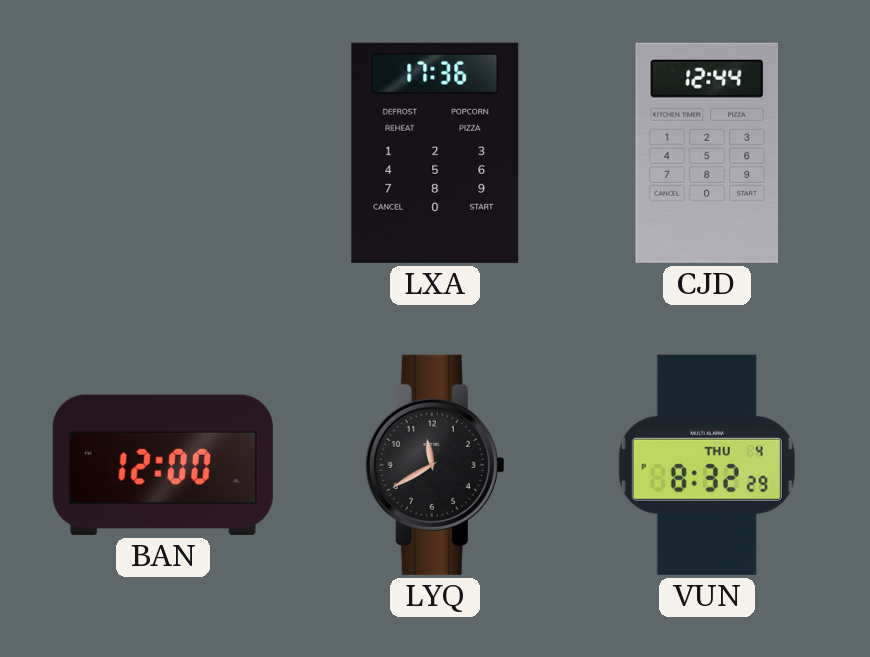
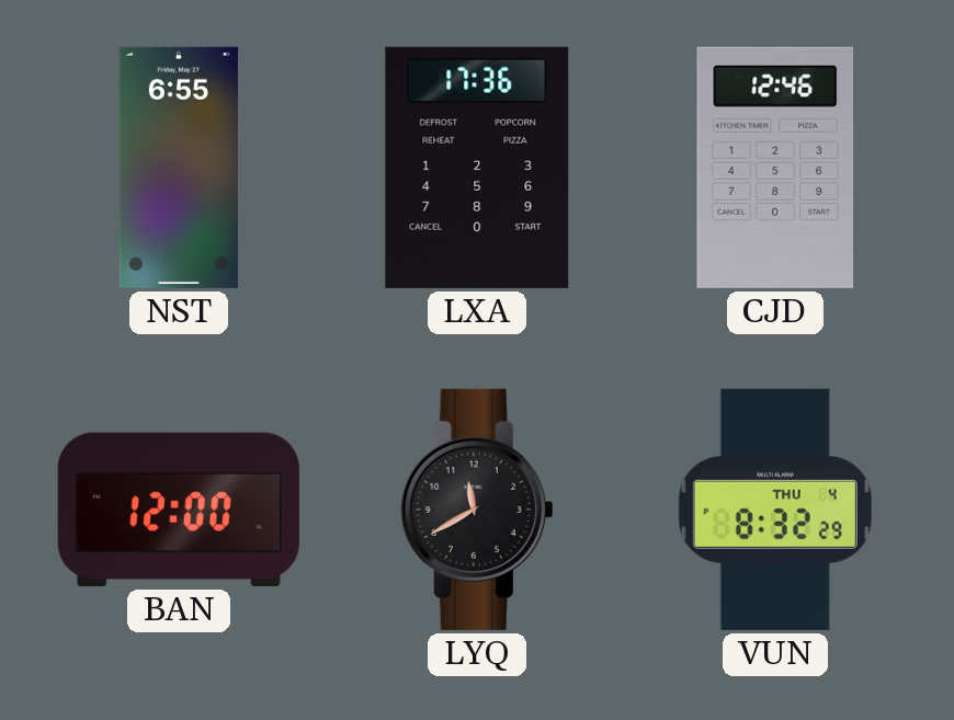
NST: none -> 6:55
CJD: 12:44 -> 12:46
